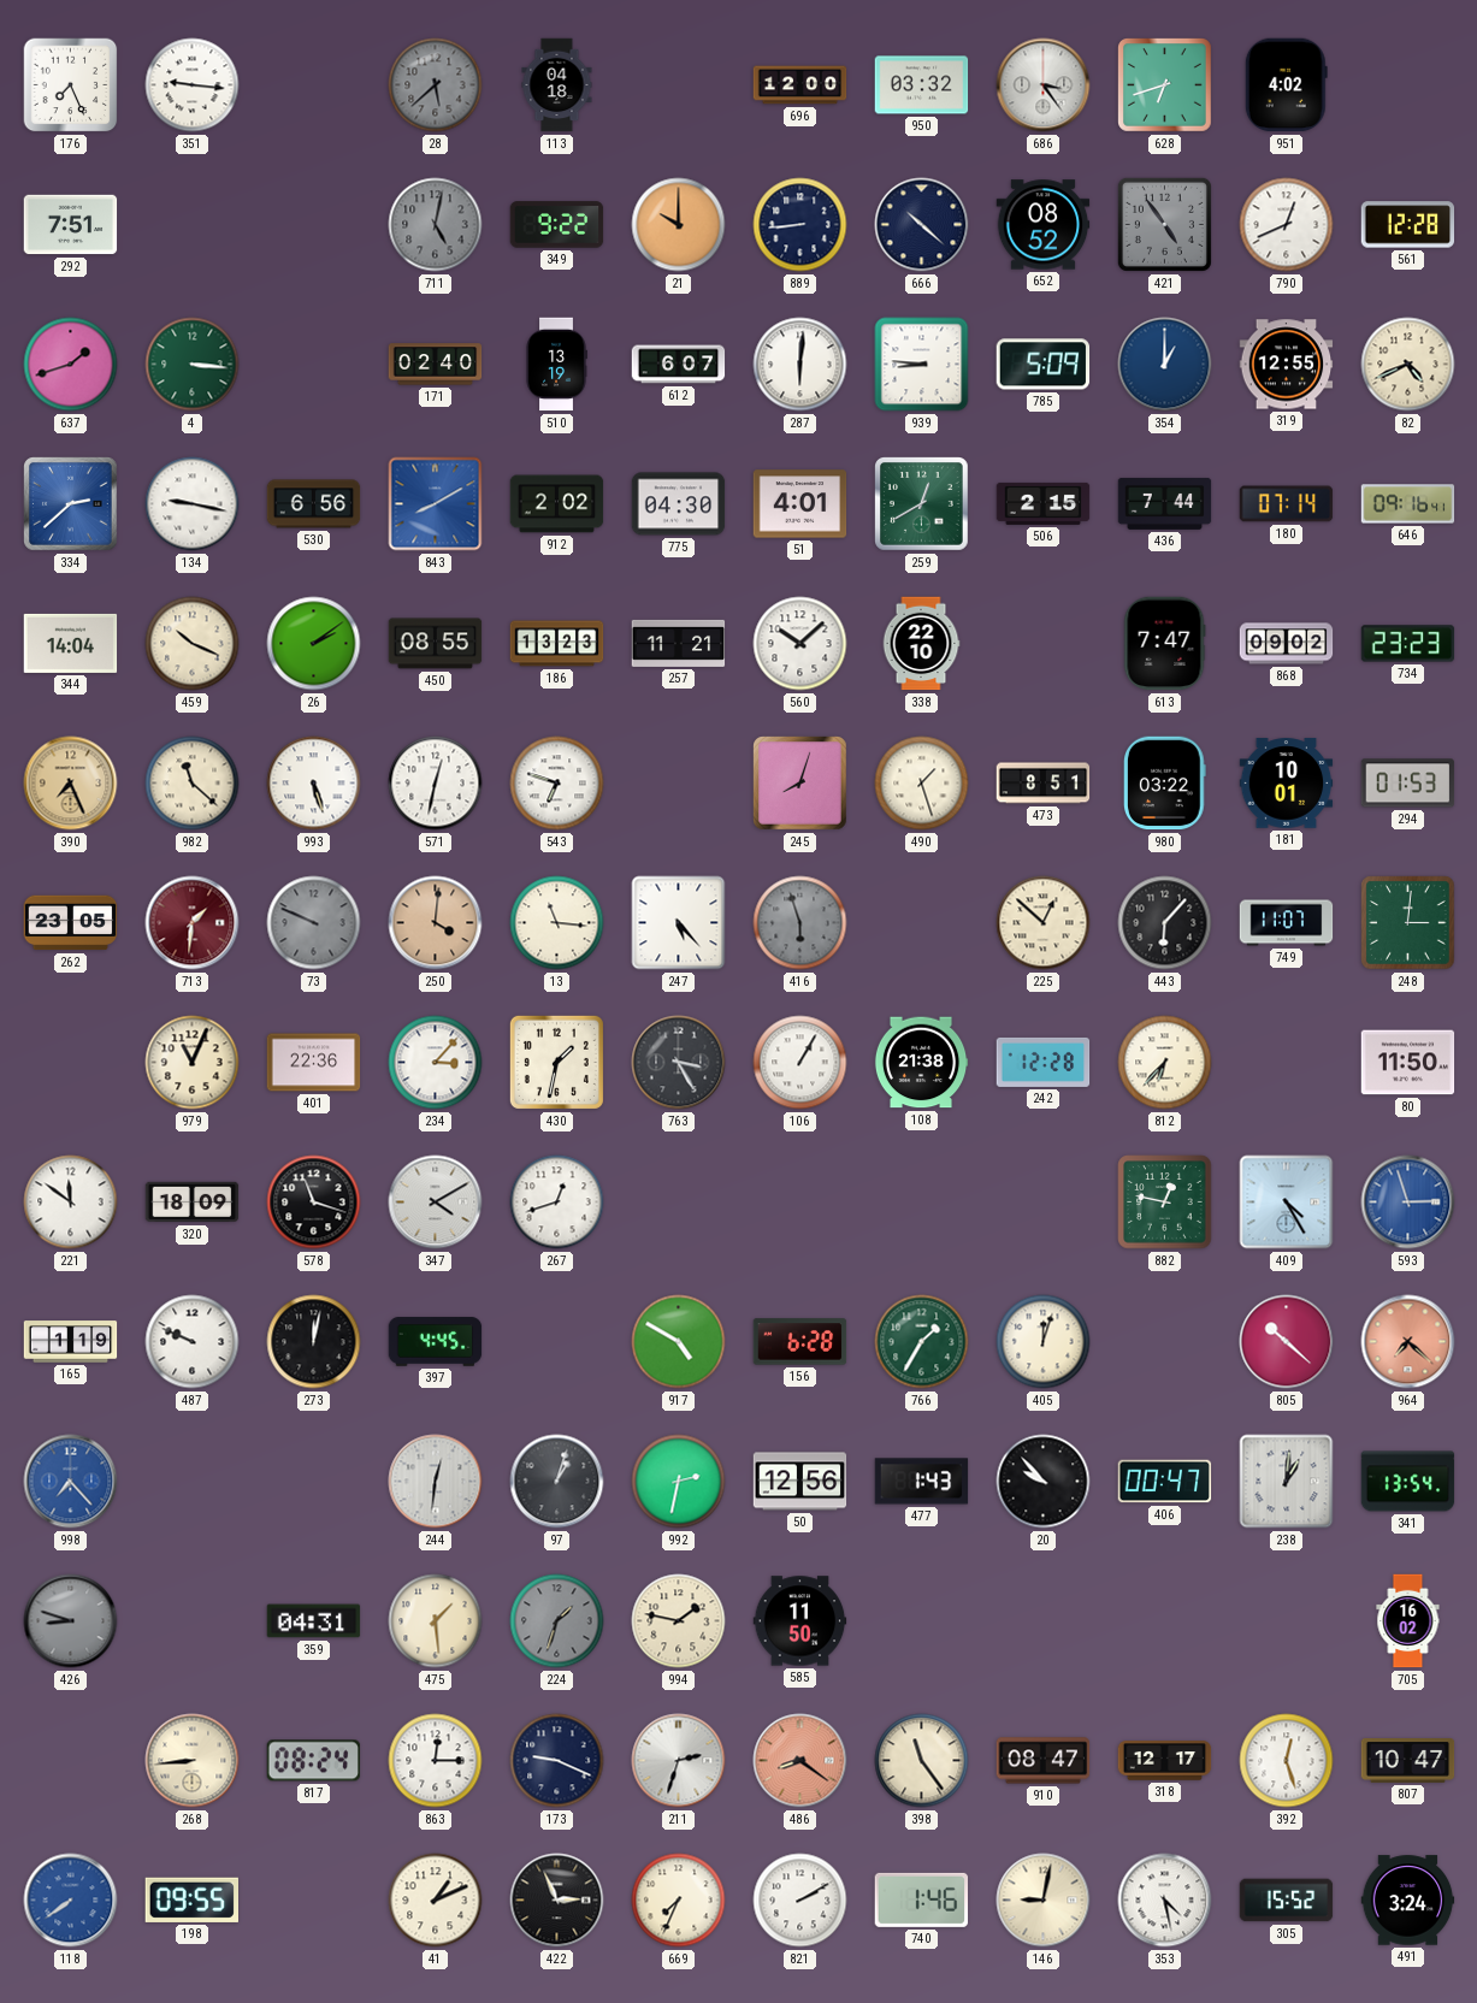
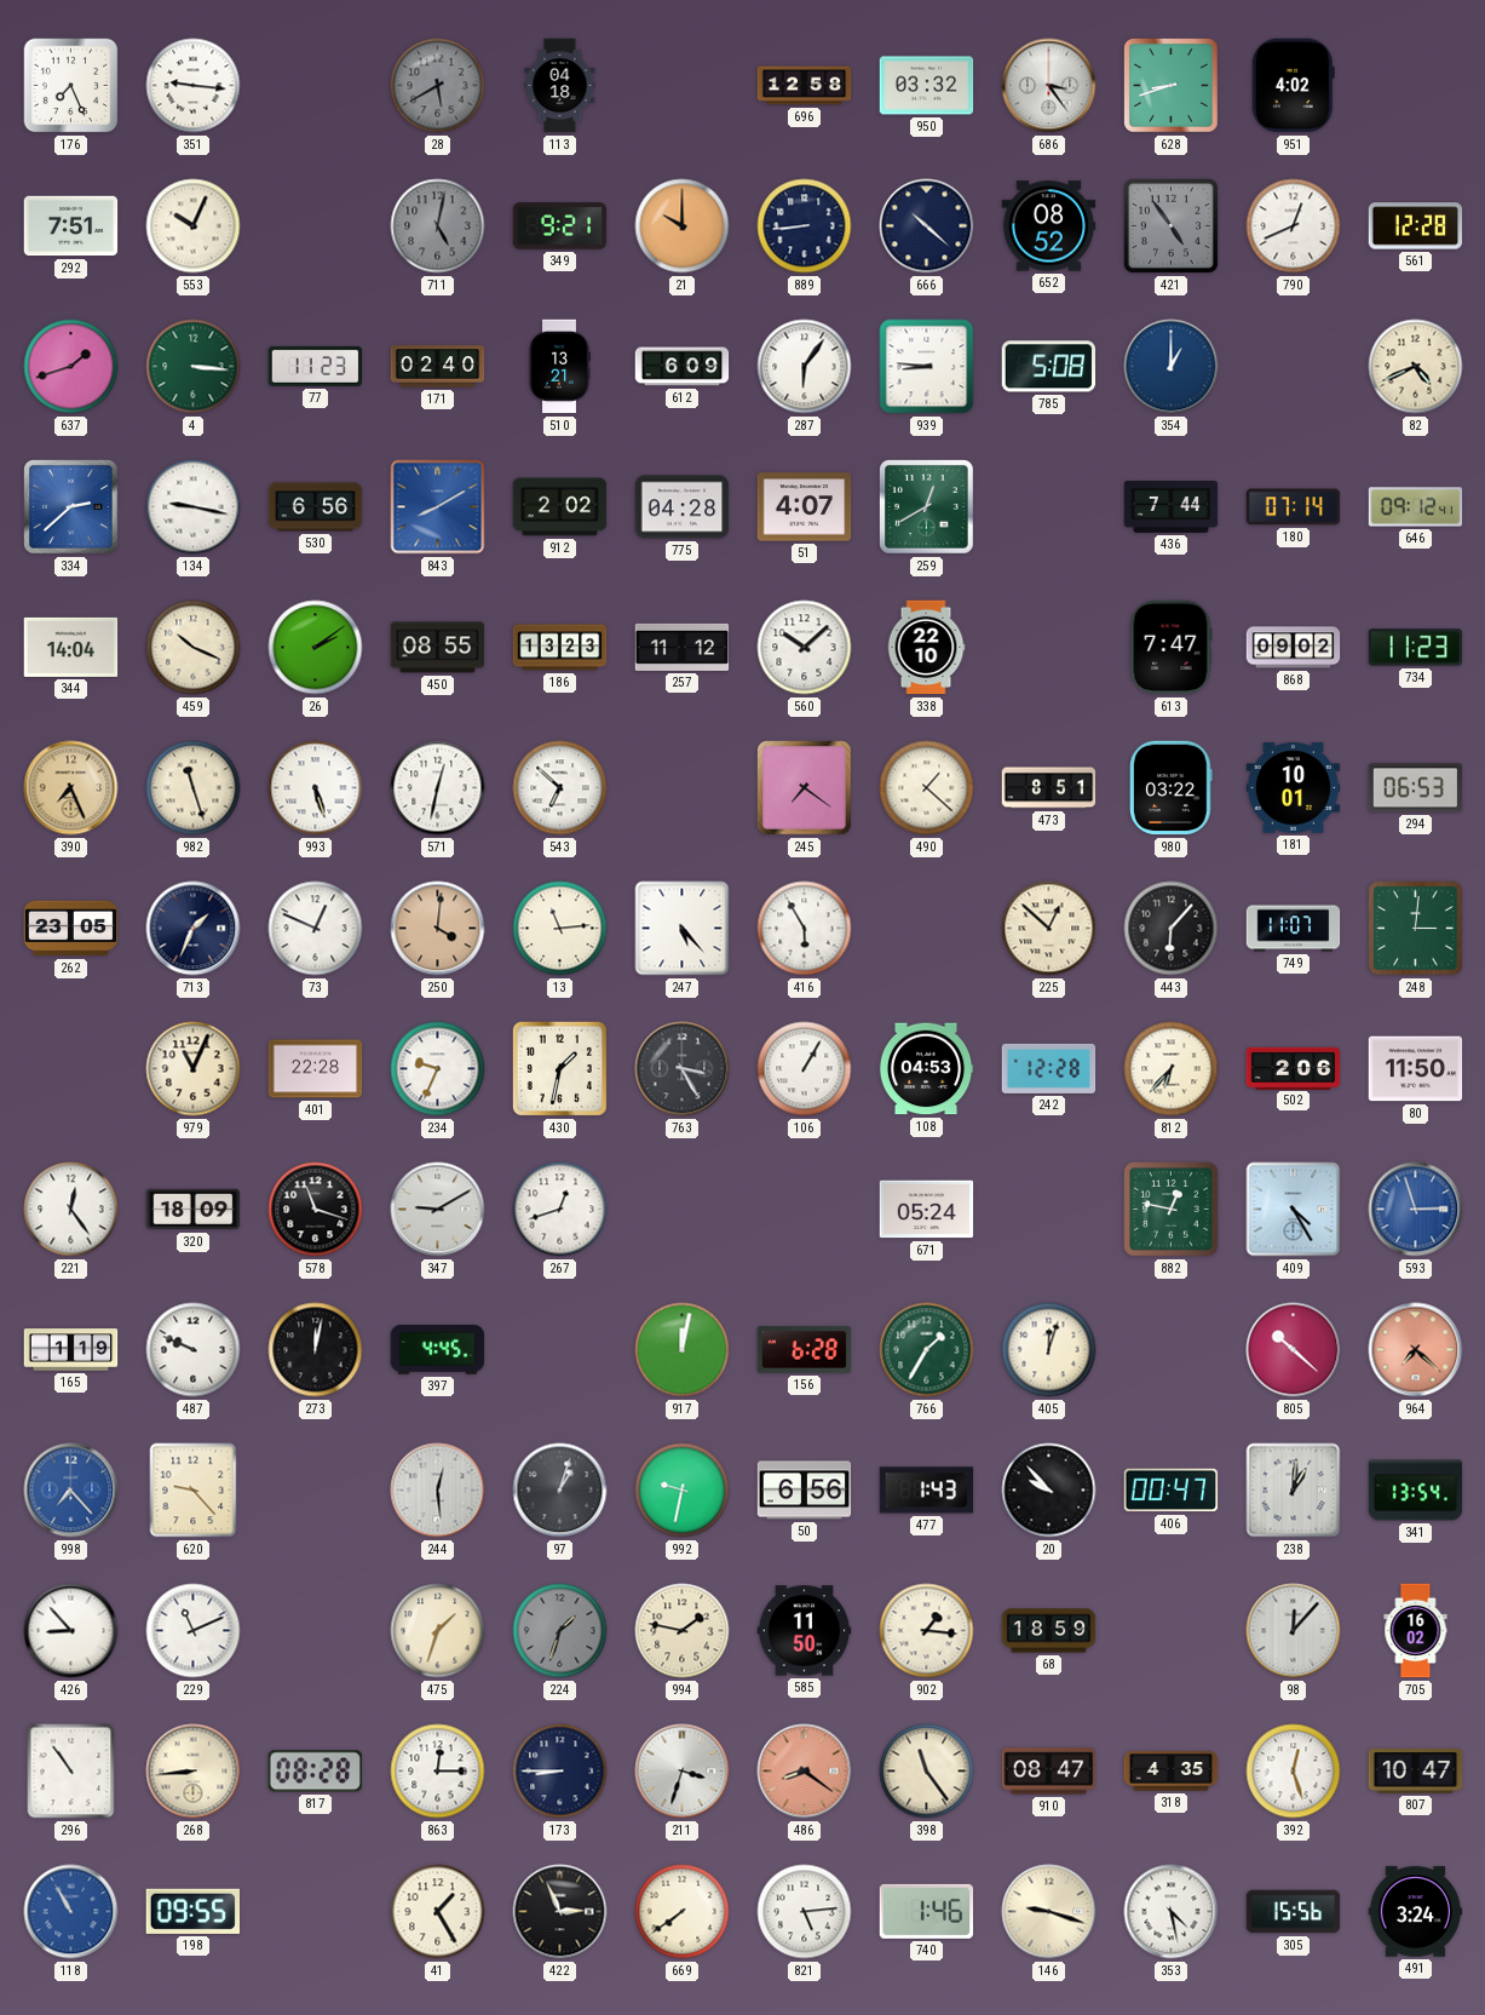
28: 5:38 -> 5:40
696: 12:00 -> 12:58
628: 6:42 -> 8:42
553: none -> 10:04
349: 9:22 -> 9:21
77: none -> 11:23
510: 13:19 -> 13:21
612: 6:07 -> 6:09
287: 6:01 -> 6:06
785: 5:09 -> 5:08
319: 12:55 -> none
775: 04:30 -> 04:28
51: 4:01 -> 4:07
506: 2:15 -> none
646: 09:16 -> 09:12
257: 11:21 -> 11:12
734: 23:23 -> 11:23
982: 11:22 -> 11:27
543: 6:48 -> 6:52
245: 8:03 -> 7:21
490: 1:27 -> 1:22
294: 01:53 -> 06:53
713: 1:31 -> 1:34
713 dial: burgundy -> navy
73: 9:49 -> 12:49
73 dial: grey -> white
13: 11:16 -> 11:14
416: 5:57 -> 5:55
416 dial: grey -> white
401: 22:36 -> 22:28
234: 3:07 -> 9:34
108: 21:38 -> 04:53
502: none -> 2:06
221: 11:51 -> 12:24
347: 4:10 -> 9:10
671: none -> 05:24
917: 4:50 -> 12:02
620: none -> 9:23
244: 12:31 -> 12:29
992: 2:32 -> 9:32
50: 12:56 -> 6:56
426: 8:48 -> 8:53
426 dial: grey -> white
229: none -> 11:11
359: 04:31 -> none
475: 1:29 -> 1:33
902: none -> 1:16
68: none -> 18:59
98: none -> 12:07
296: none -> 10:54
817: 08:24 -> 08:28
173: 9:19 -> 8:45
211: 2:33 -> 3:33
318: 12:17 -> 4:35
118: 7:39 -> 10:55
41: 1:11 -> 1:25
669: 7:34 -> 7:39
821: 2:10 -> 5:14
146: 9:02 -> 9:18
305: 15:52 -> 15:56
